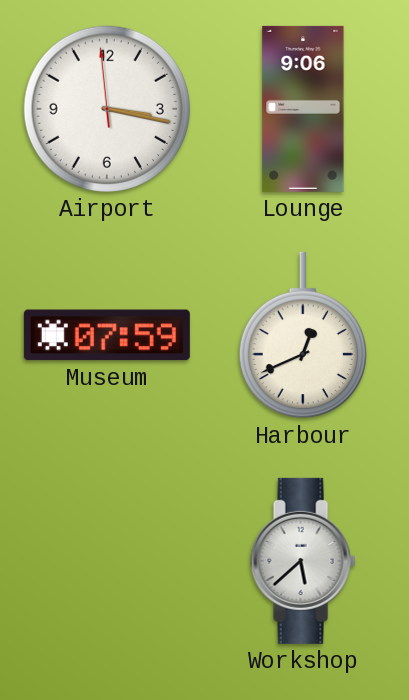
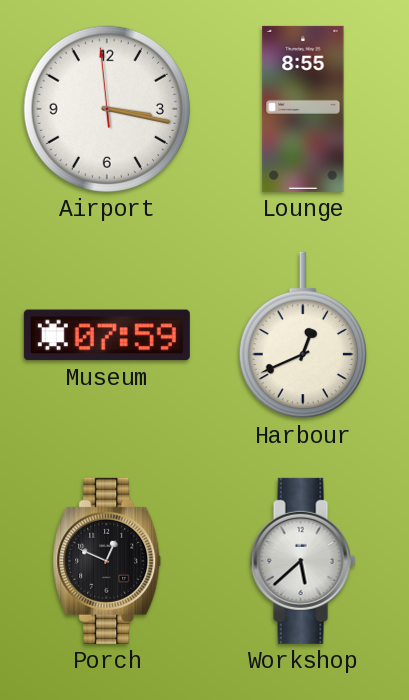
Lounge: 9:06 -> 8:55
Porch: none -> 12:49
